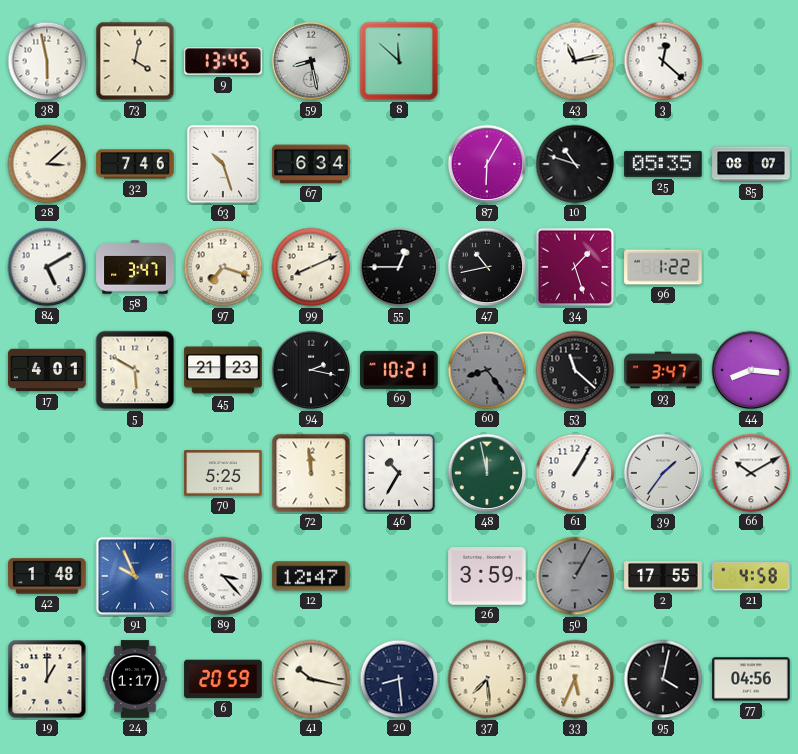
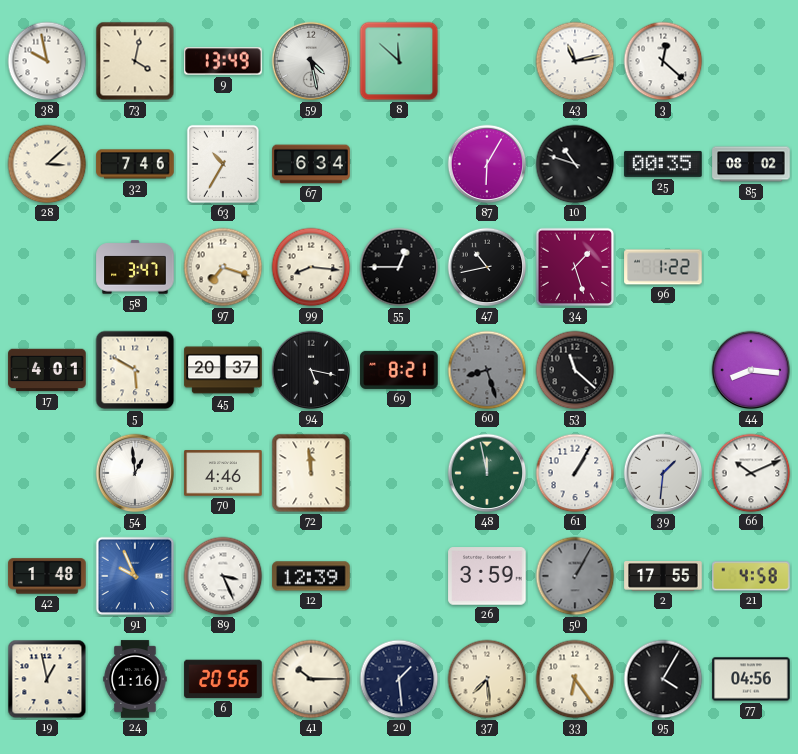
38: 5:58 -> 9:58
9: 13:45 -> 13:49
59: 8:28 -> 4:28
63: 10:27 -> 10:35
25: 05:35 -> 00:35
85: 08:07 -> 08:02
84: 5:10 -> none
99: 8:11 -> 8:16
45: 21:23 -> 20:37
94: 2:17 -> 5:17
69: 10:21 -> 8:21
60: 8:24 -> 8:27
93: 3:47 -> none
54: none -> 12:59
70: 5:25 -> 4:46
46: 10:35 -> none
39: 1:36 -> 1:31
66: 10:10 -> 10:11
89: 3:23 -> 3:26
12: 12:47 -> 12:39
19: 1:00 -> 12:58
24: 1:17 -> 1:16
6: 20:59 -> 20:56
41: 10:17 -> 10:15
20: 8:29 -> 1:29
33: 5:34 -> 6:24
95: 4:02 -> 4:05
